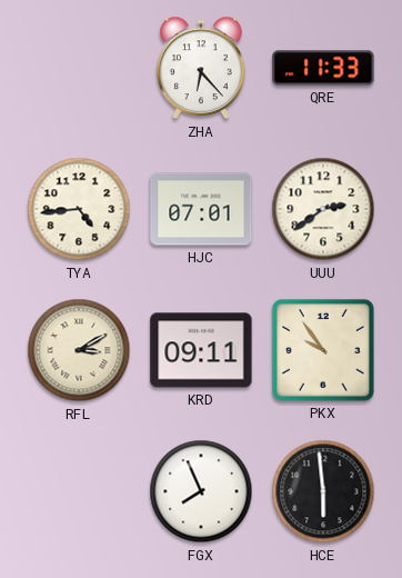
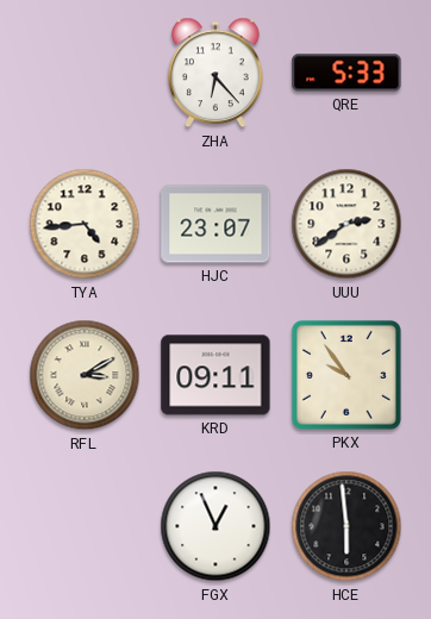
QRE: 11:33 -> 5:33
HJC: 07:01 -> 23:07
FGX: 7:56 -> 12:56
